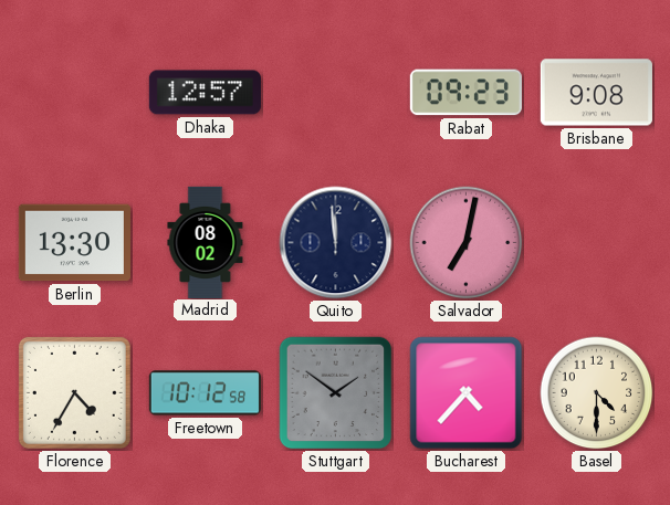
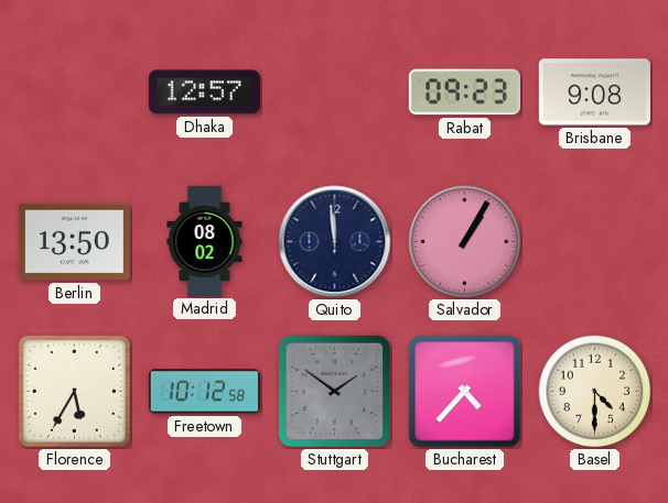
Berlin: 13:30 -> 13:50
Salvador: 7:02 -> 1:05
Florence: 4:35 -> 5:35
